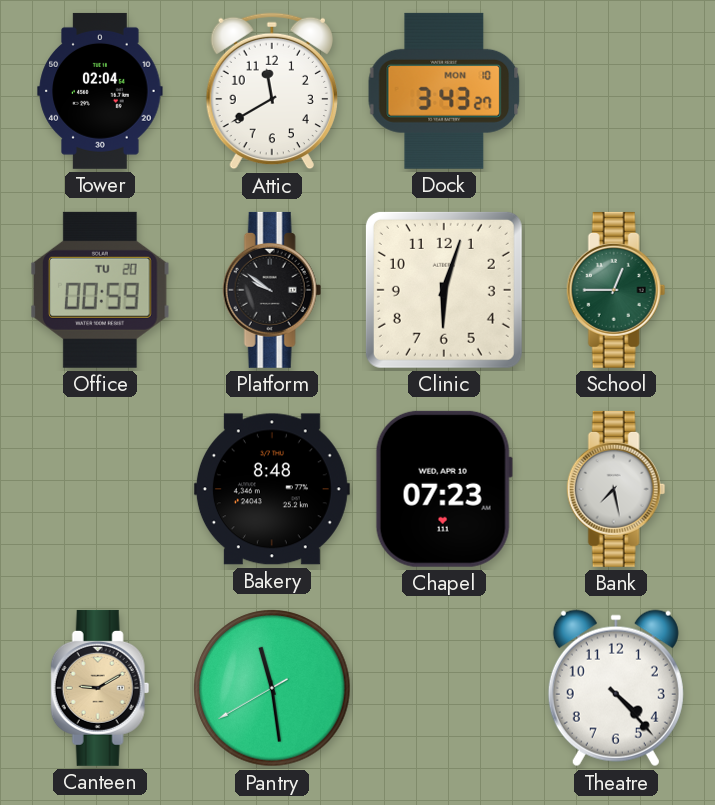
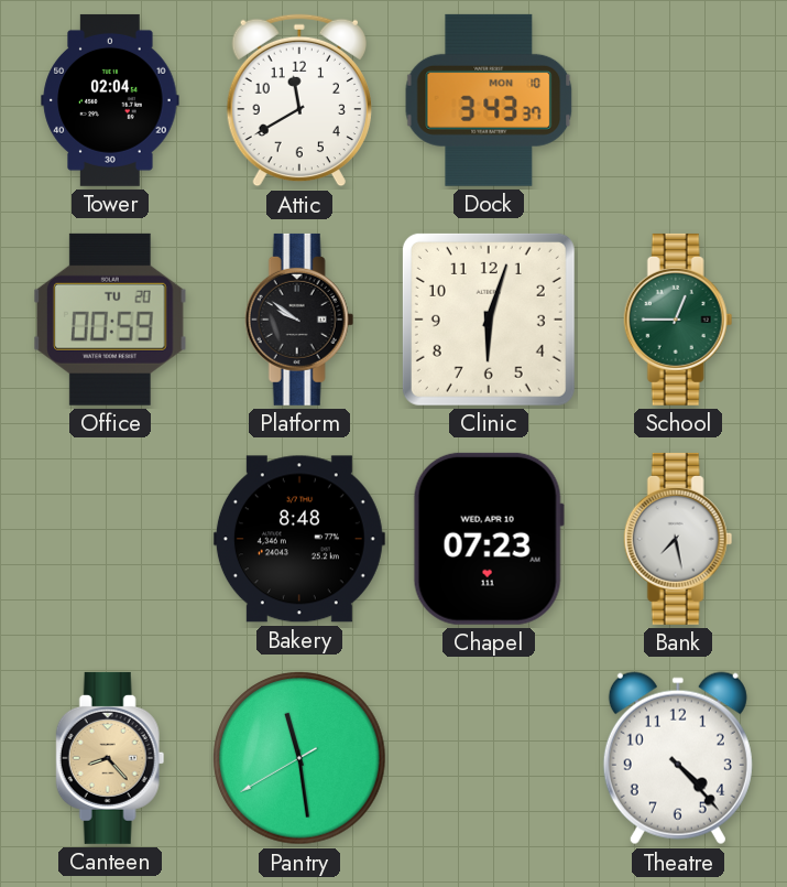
Dock: 3:43:27 -> 3:43:37
Canteen: 9:10 -> 8:23
